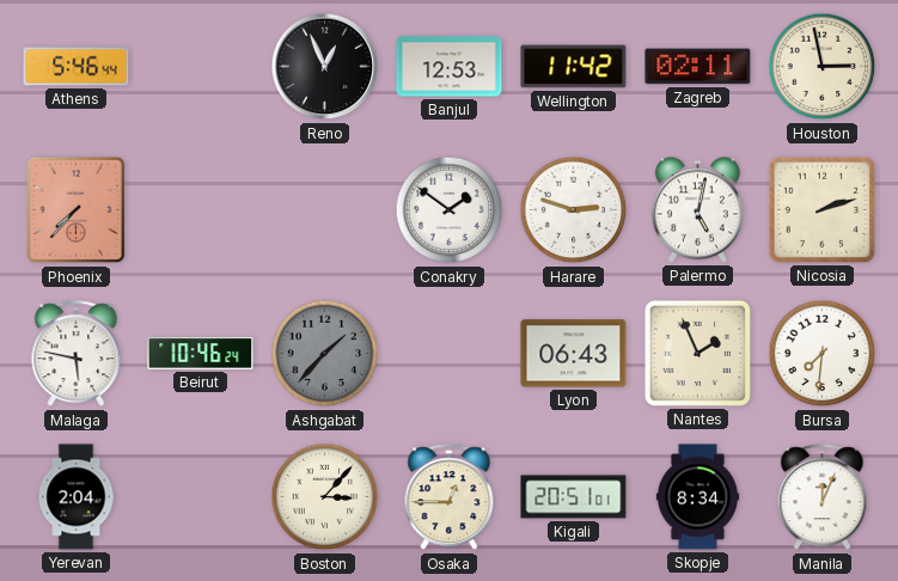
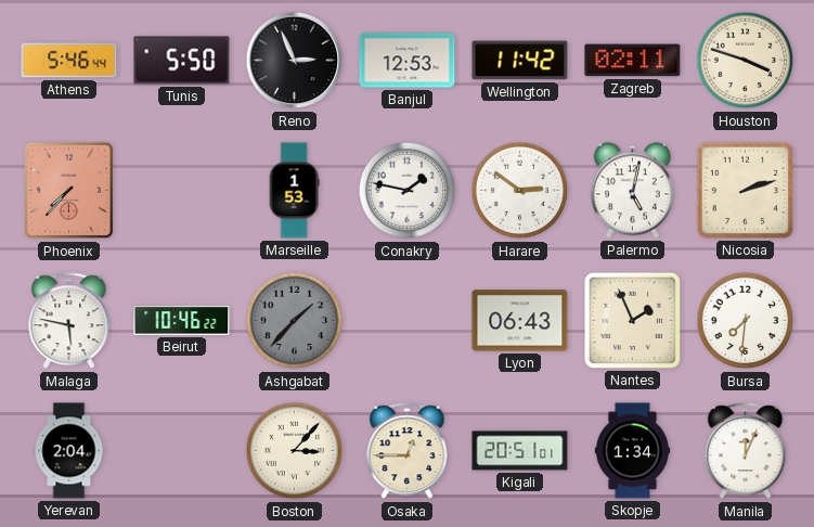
Tunis: none -> 5:50
Reno: 12:56 -> 2:56
Houston: 2:58 -> 3:48
Marseille: none -> 1:53
Conakry: 1:51 -> 1:47
Harare: 2:48 -> 2:51
Beirut: 10:46:24 -> 10:46:22
Skopje: 8:34 -> 1:34
